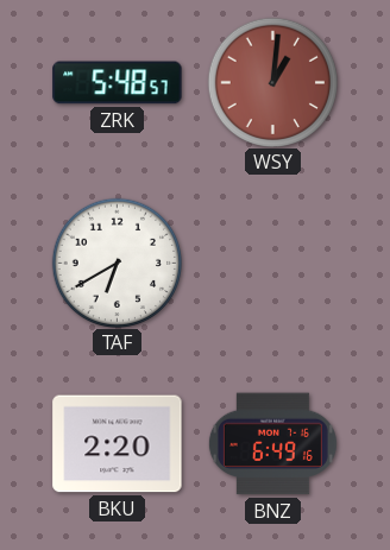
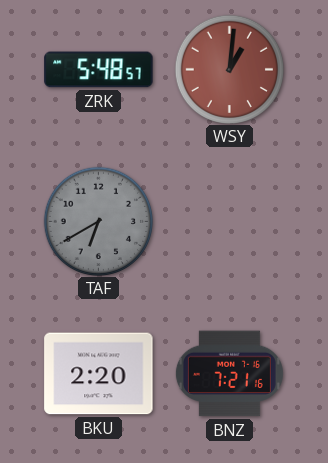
TAF dial: white -> grey
BNZ: 6:49 -> 7:21
